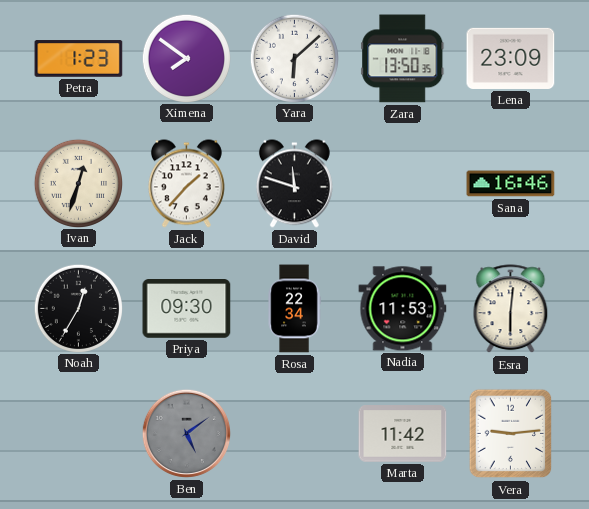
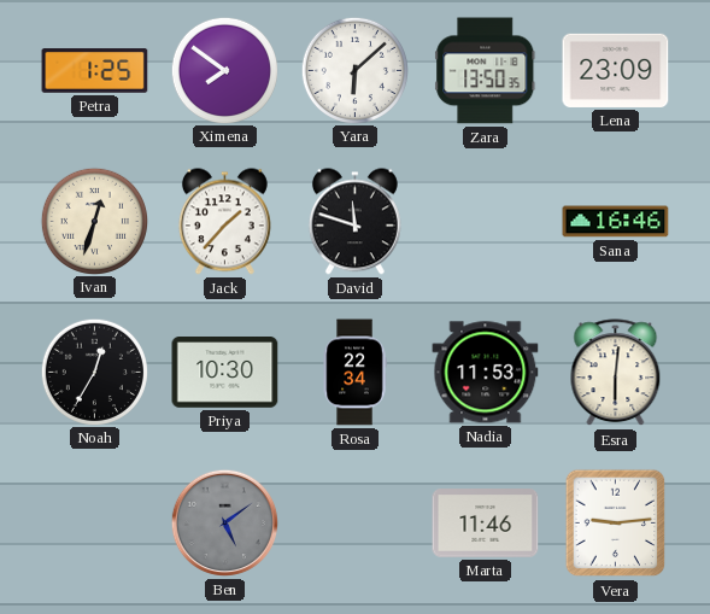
Petra: 1:23 -> 1:25
Priya: 09:30 -> 10:30
Marta: 11:42 -> 11:46
